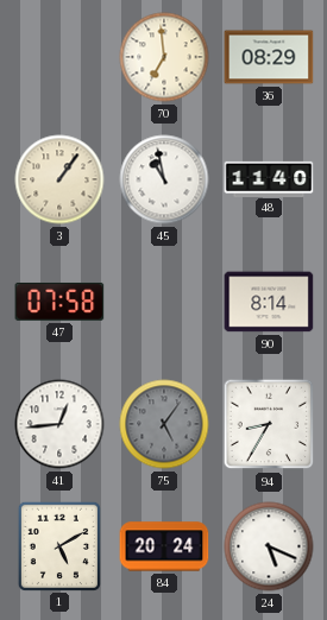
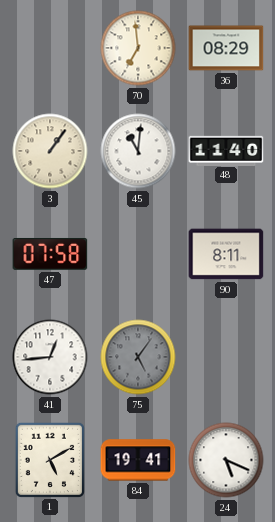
45: 10:58 -> 11:01
90: 8:14 -> 8:11
94: 8:35 -> none
84: 20:24 -> 19:41
